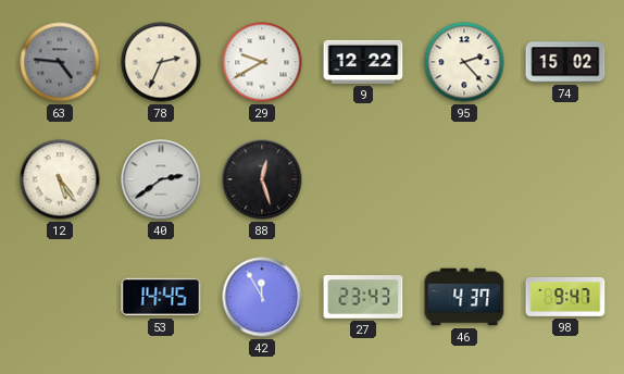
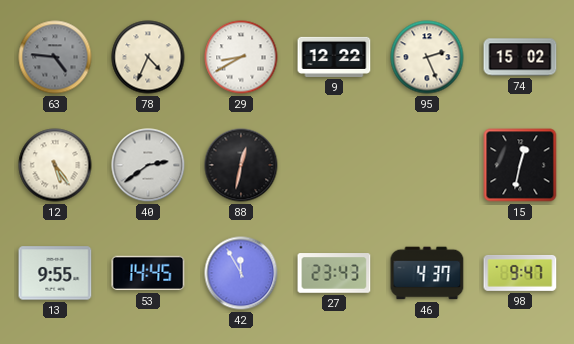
78: 2:34 -> 4:34
29: 9:40 -> 8:40
95: 2:23 -> 2:26
88: 12:27 -> 12:32
15: none -> 12:32
13: none -> 9:55
